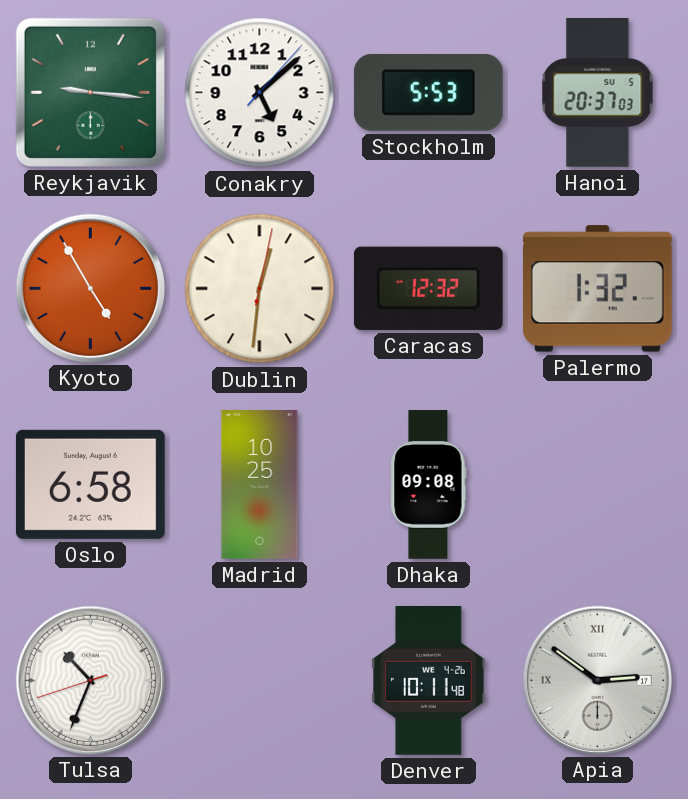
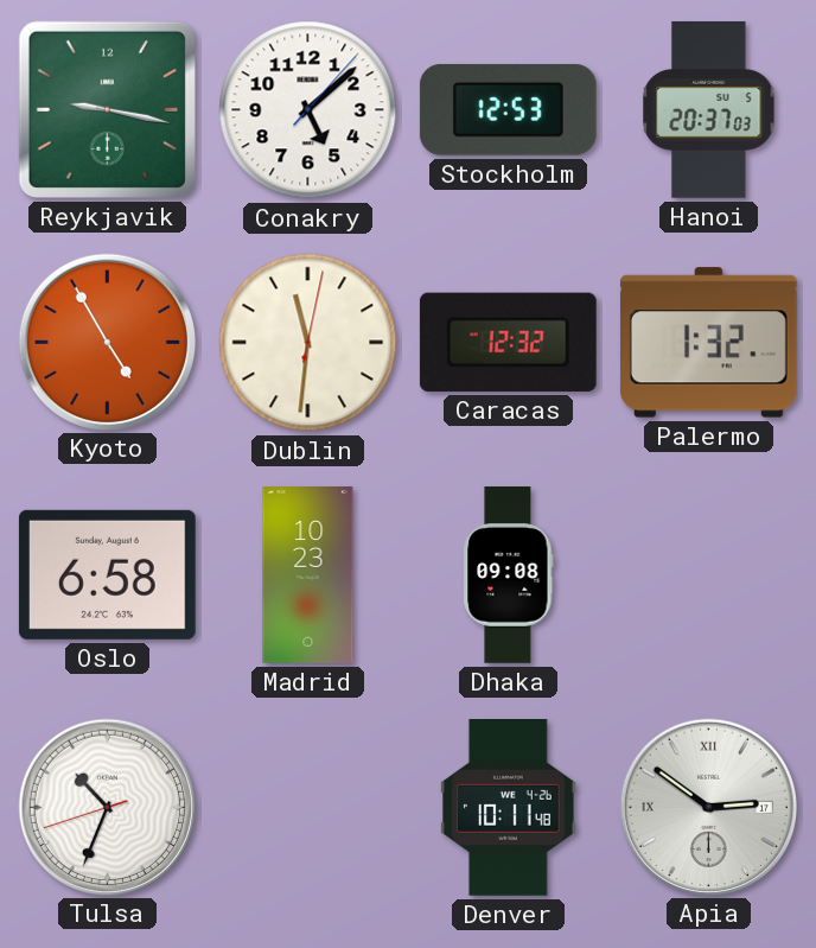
Reykjavik: 9:16 -> 9:17
Stockholm: 5:53 -> 12:53
Dublin: 12:31 -> 11:31
Madrid: 10:25 -> 10:23
